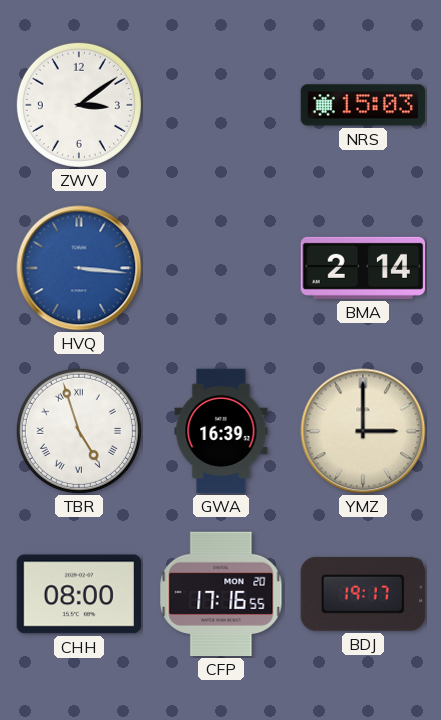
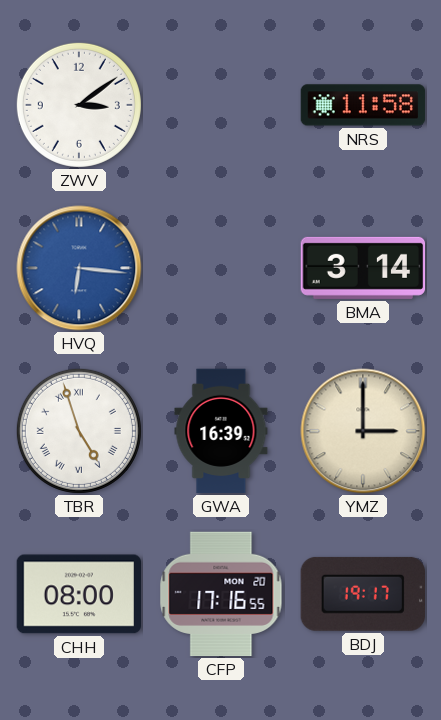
NRS: 15:03 -> 11:58
HVQ: 3:16 -> 6:16
BMA: 2:14 -> 3:14
